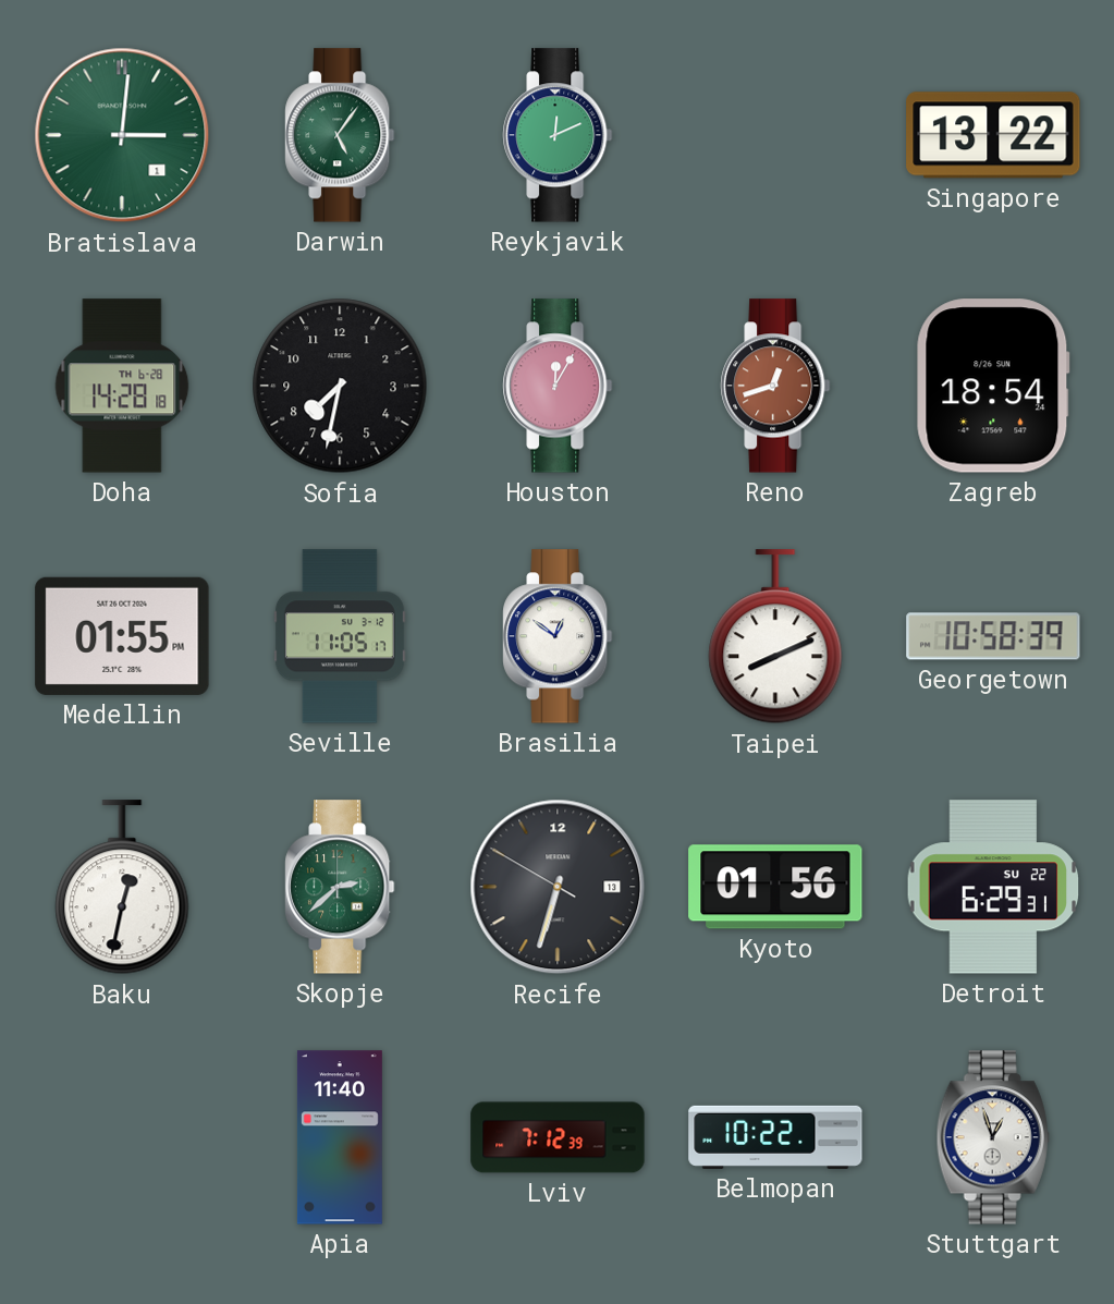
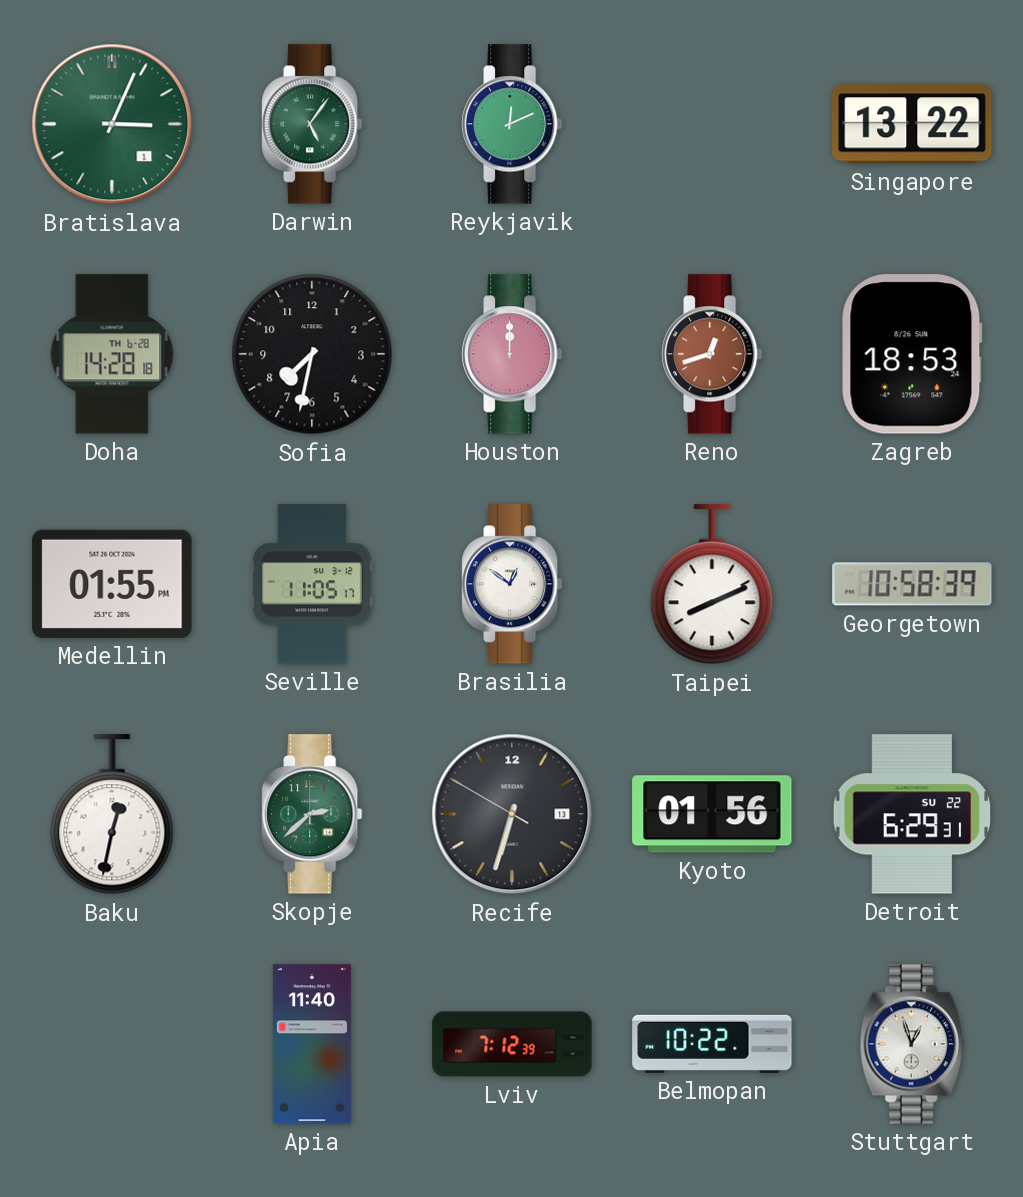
Bratislava: 3:01 -> 3:04
Houston: 12:05 -> 12:00
Zagreb: 18:54 -> 18:53
